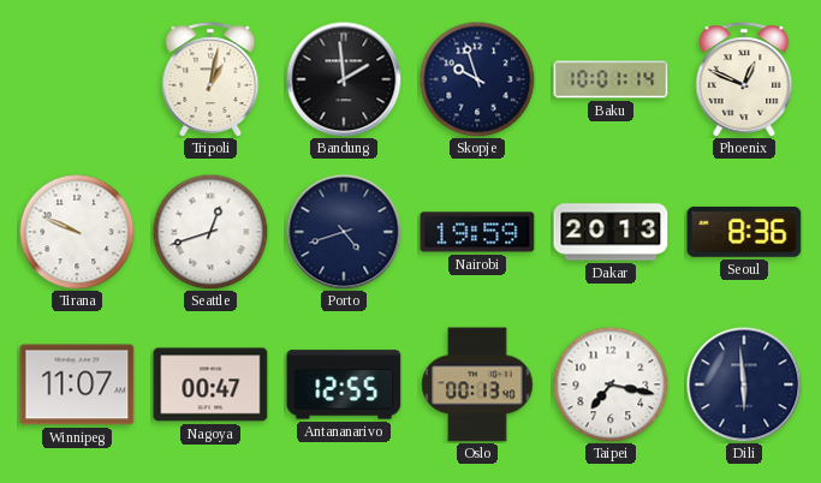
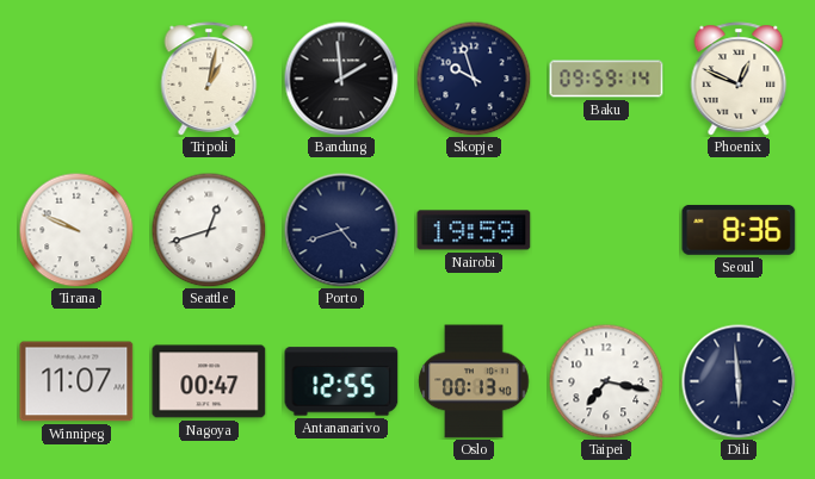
Baku: 10:01 -> 09:59
Dakar: 20:13 -> none
